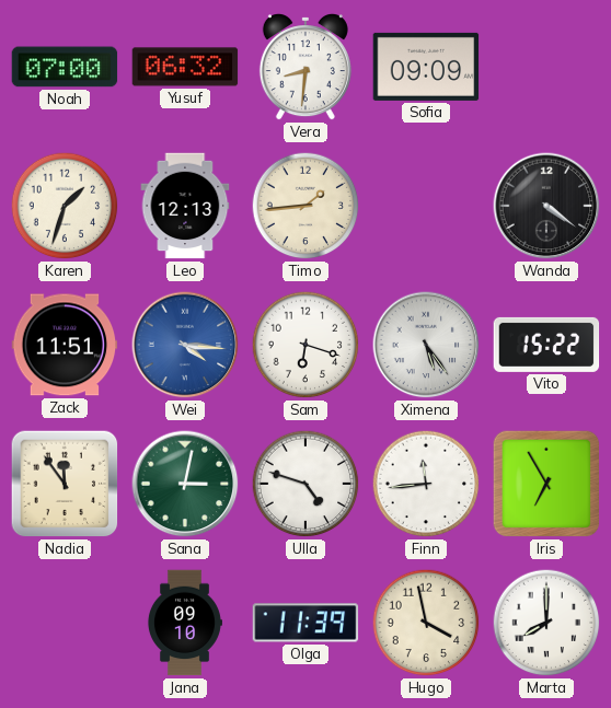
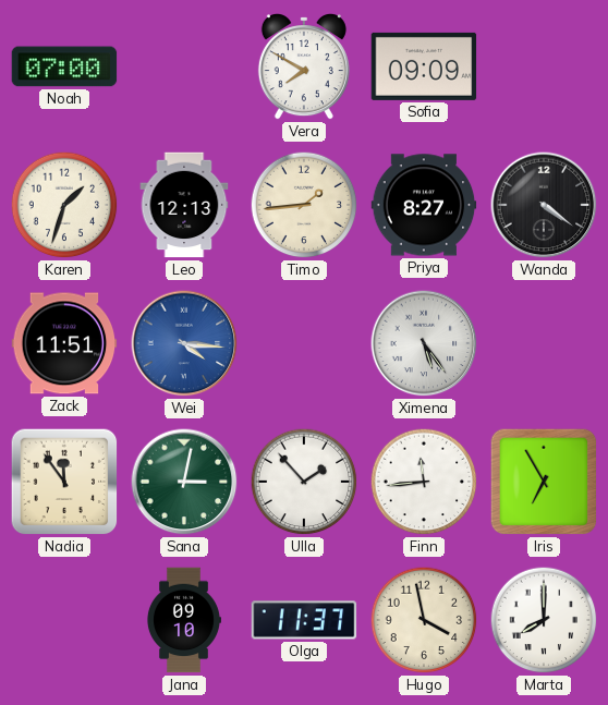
Yusuf: 06:32 -> none
Vera: 8:31 -> 7:50
Priya: none -> 8:27
Sam: 6:18 -> none
Vito: 15:22 -> none
Ulla: 4:48 -> 1:53
Olga: 11:39 -> 11:37
